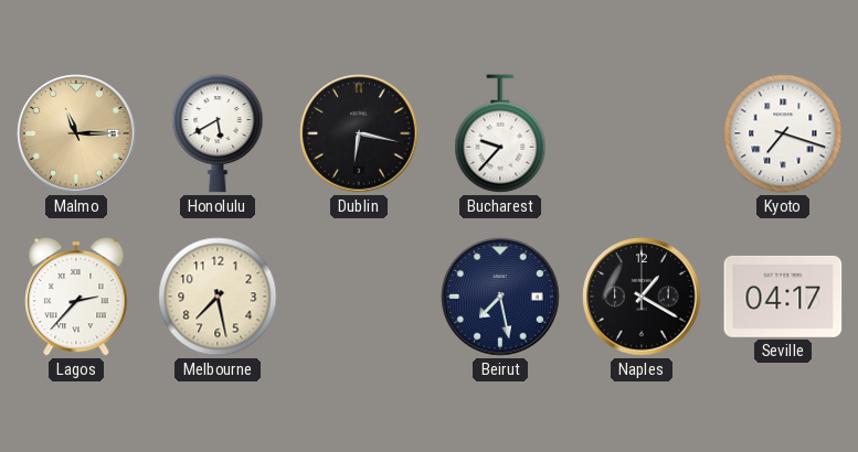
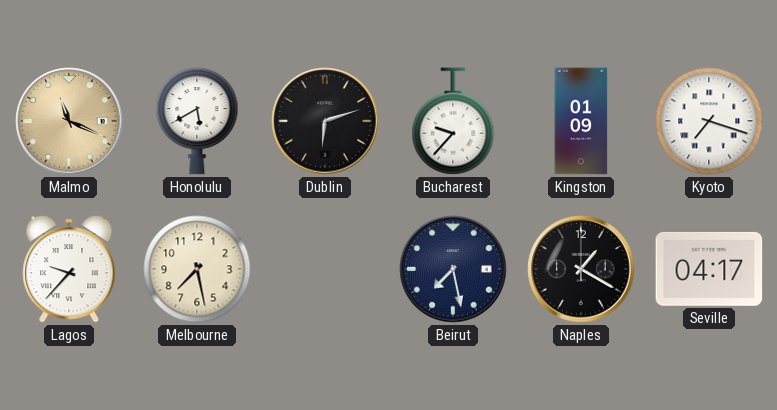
Malmo: 11:15 -> 11:19
Dublin: 6:17 -> 6:12
Kingston: none -> 01:09
Lagos: 2:37 -> 9:37
